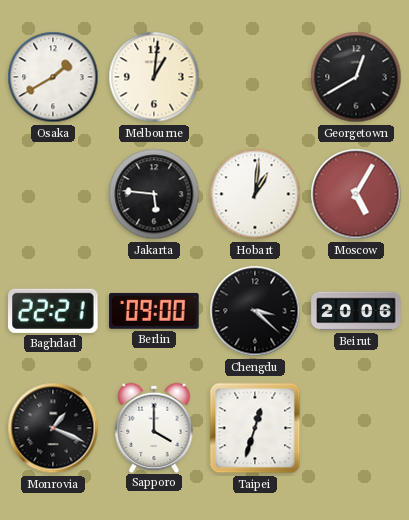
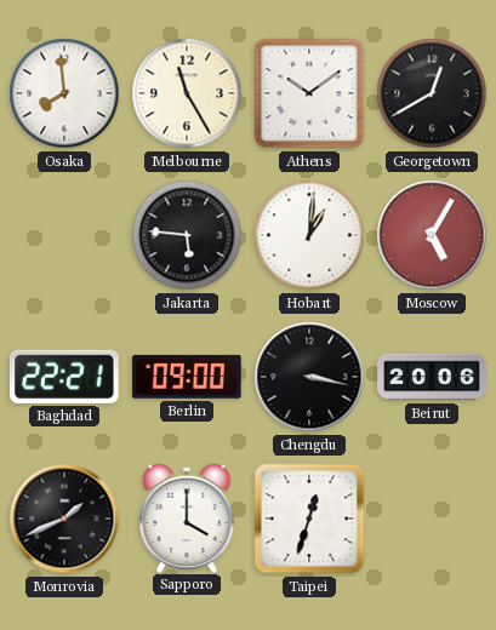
Osaka: 1:40 -> 7:59
Melbourne: 1:01 -> 11:25
Athens: none -> 10:09
Chengdu: 3:22 -> 3:17
Monrovia: 1:19 -> 1:41
